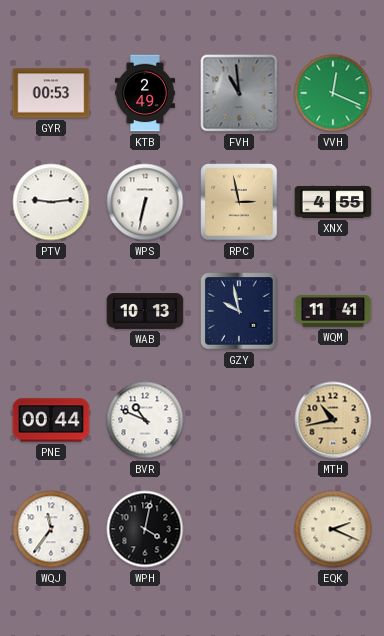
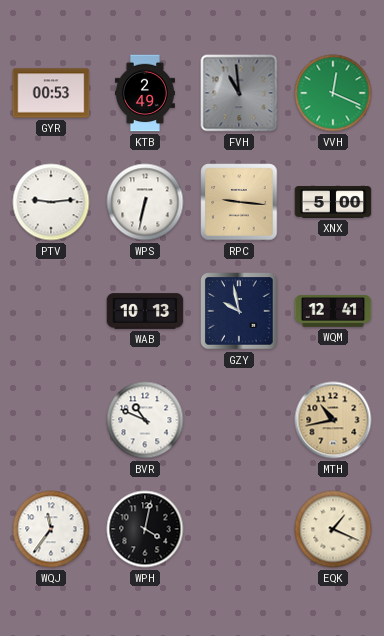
RPC: 2:58 -> 9:16
XNX: 4:55 -> 5:00
WQM: 11:41 -> 12:41
PNE: 00:44 -> none
EQK: 2:19 -> 1:19
